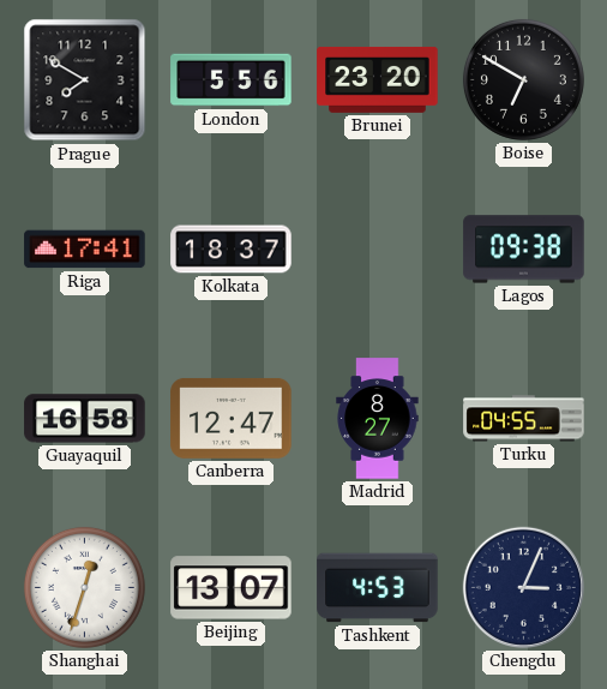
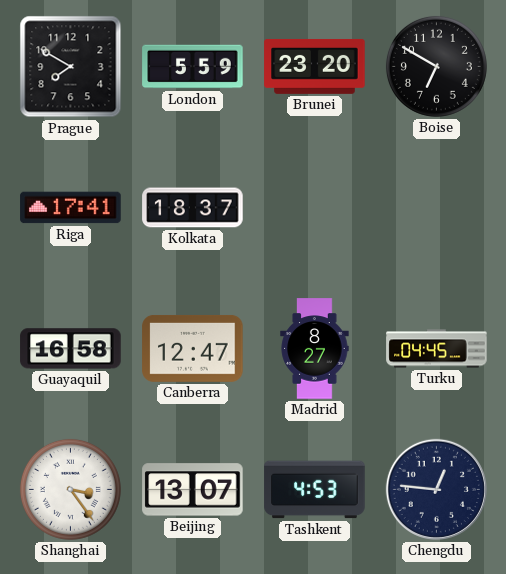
London: 5:56 -> 5:59
Lagos: 09:38 -> none
Turku: 04:55 -> 04:45
Shanghai: 12:33 -> 3:24
Chengdu: 3:04 -> 12:46
